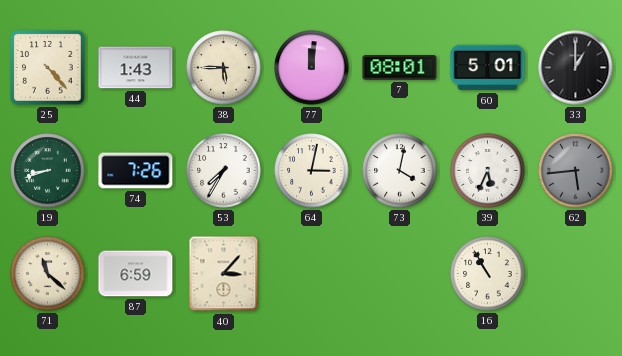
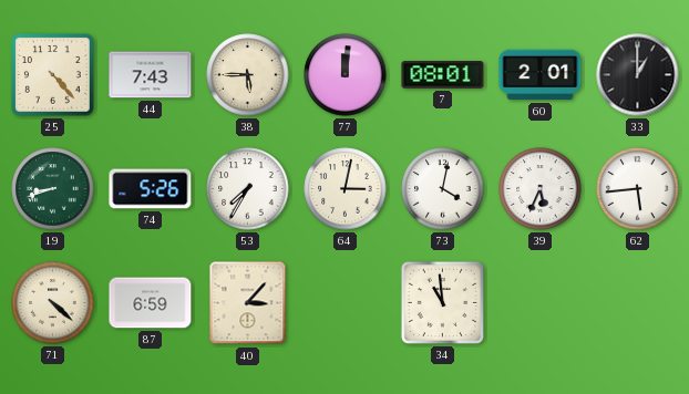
44: 1:43 -> 7:43
60: 5:01 -> 2:01
74: 7:26 -> 5:26
62 dial: grey -> white
71: 11:22 -> 4:22
34: none -> 10:59
16: 10:55 -> none
